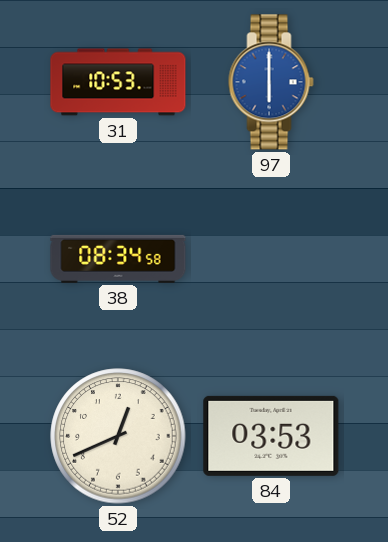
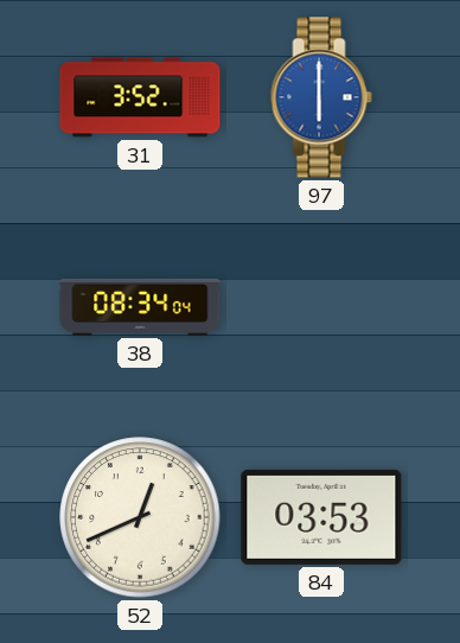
31: 10:53 -> 3:52
38: 08:34:58 -> 08:34:04
